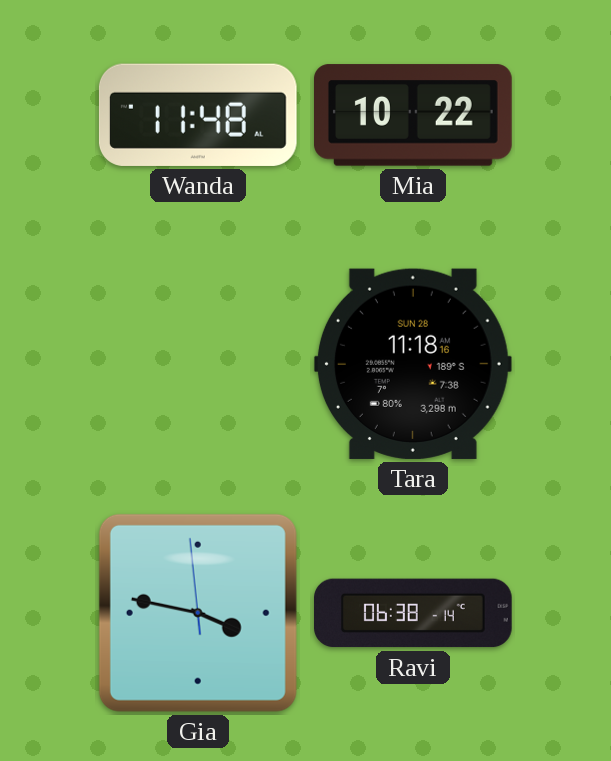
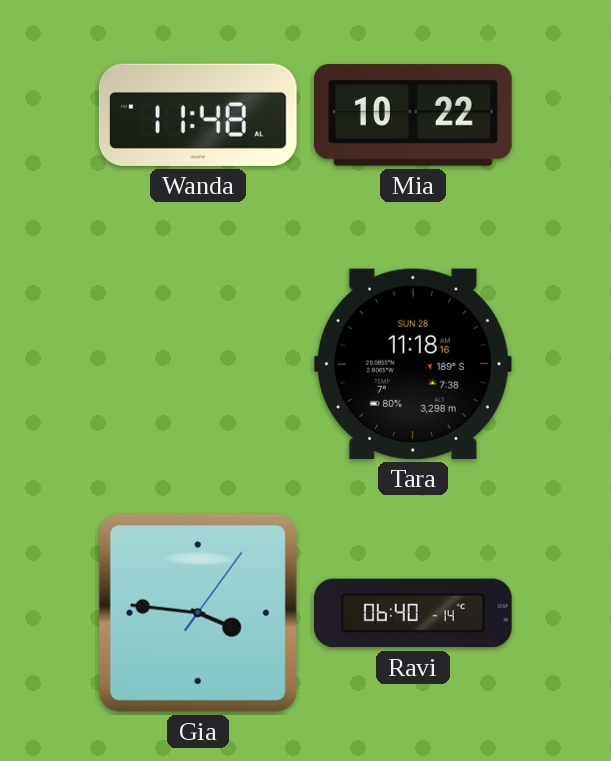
Gia: 3:46:59 -> 3:46:06
Ravi: 06:38 -> 06:40
